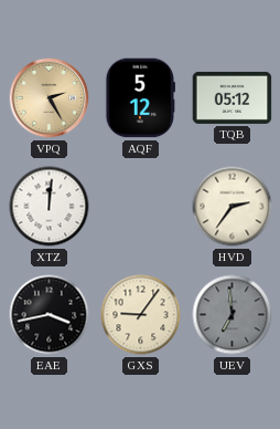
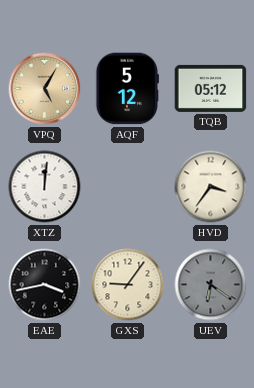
VPQ: 2:25 -> 5:05
HVD: 2:36 -> 3:36
UEV: 6:59 -> 6:21
